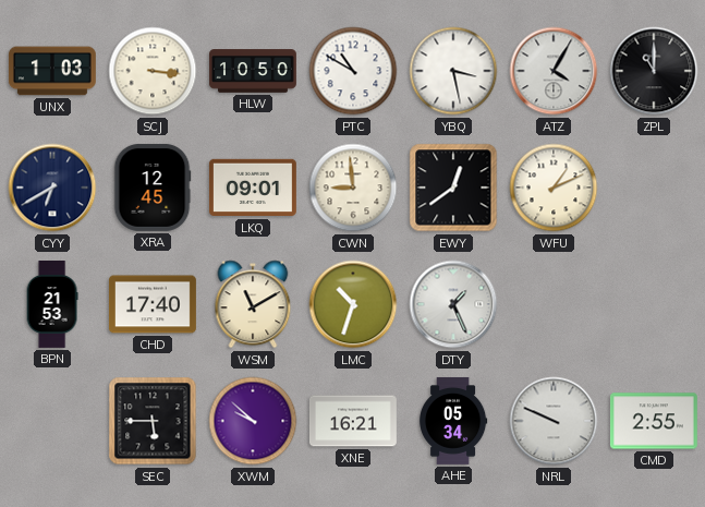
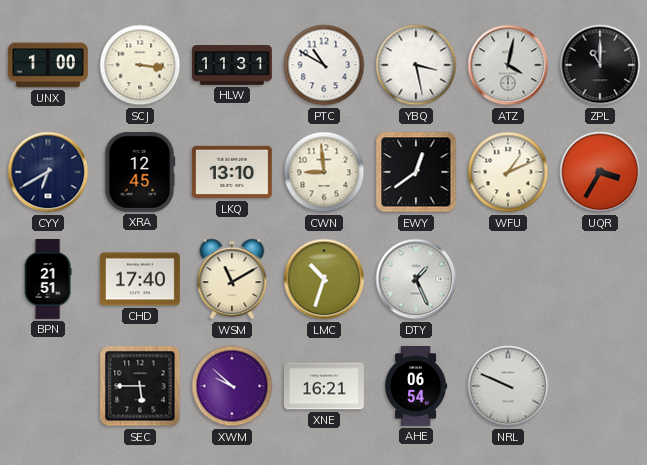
UNX: 1:03 -> 1:00
HLW: 10:50 -> 11:31
ATZ: 4:05 -> 4:02
LKQ: 09:01 -> 13:10
UQR: none -> 3:35
BPN: 21:53 -> 21:51
AHE: 05:34 -> 06:54
CMD: 2:55 -> none
